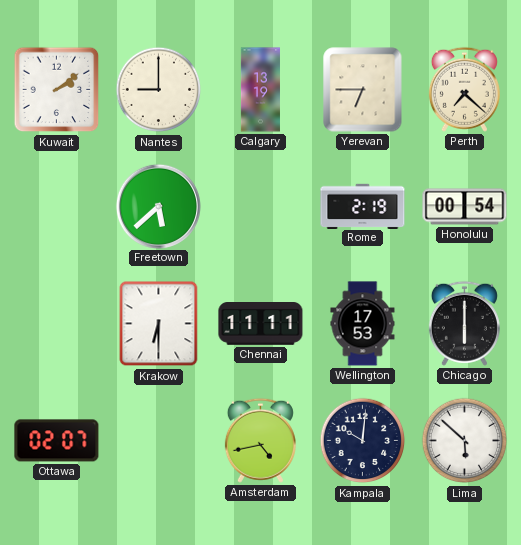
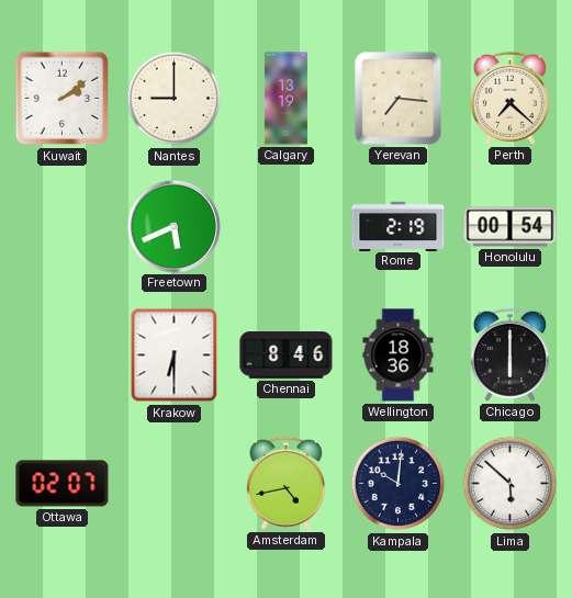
Yerevan: 6:45 -> 7:16
Freetown: 5:38 -> 5:41
Chennai: 11:11 -> 8:46
Wellington: 17:53 -> 18:36
